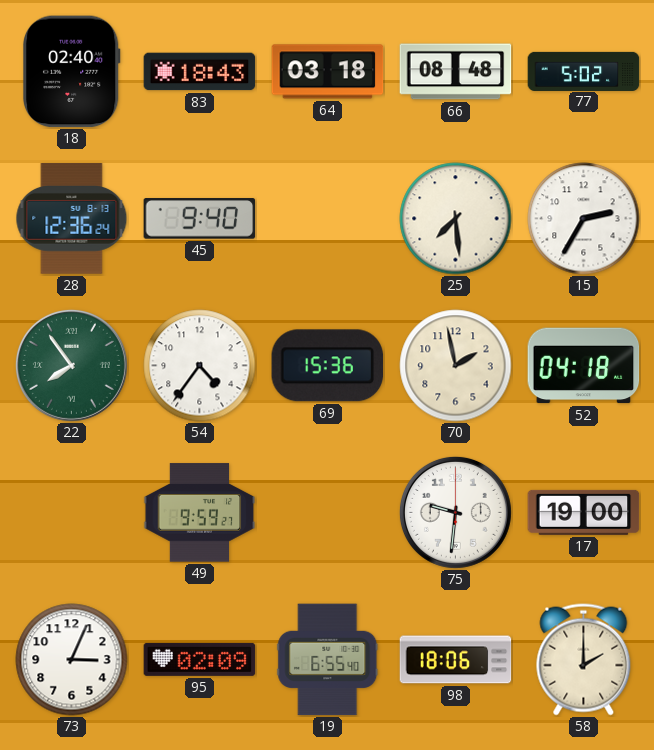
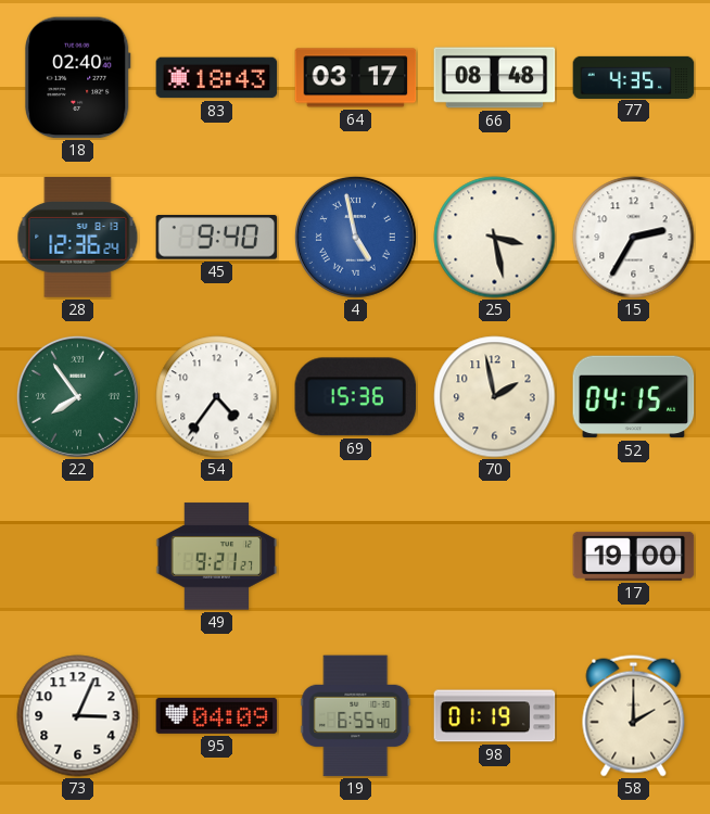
64: 03:18 -> 03:17
77: 5:02 -> 4:35
4: none -> 4:58
25: 7:29 -> 3:28
52: 04:18 -> 04:15
49: 9:59 -> 9:21
75: 9:31 -> none
95: 02:09 -> 04:09
98: 18:06 -> 01:19
